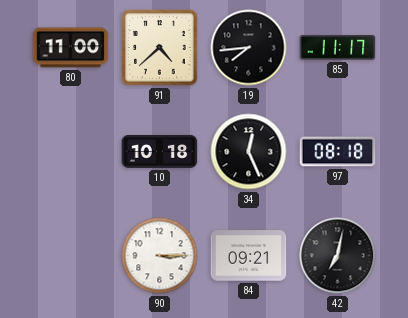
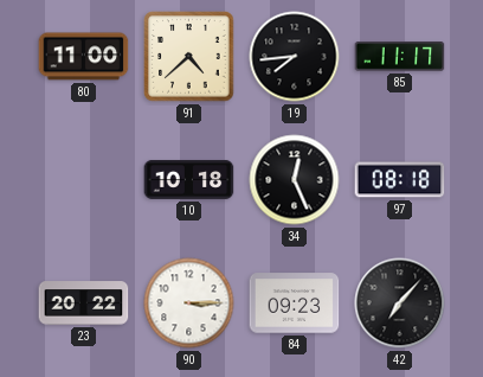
23: none -> 20:22
84: 09:21 -> 09:23
42: 7:02 -> 7:07
